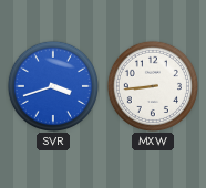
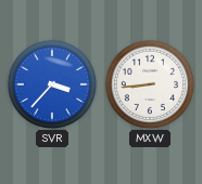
SVR: 3:42 -> 3:37
